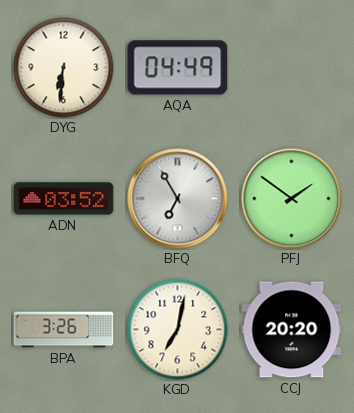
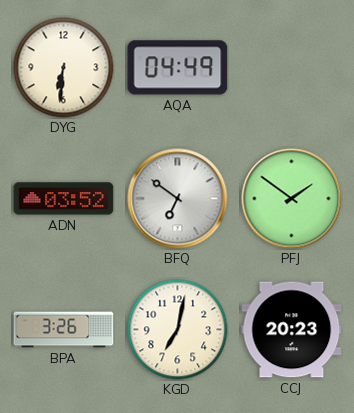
BFQ: 6:55 -> 6:51
CCJ: 20:20 -> 20:23
